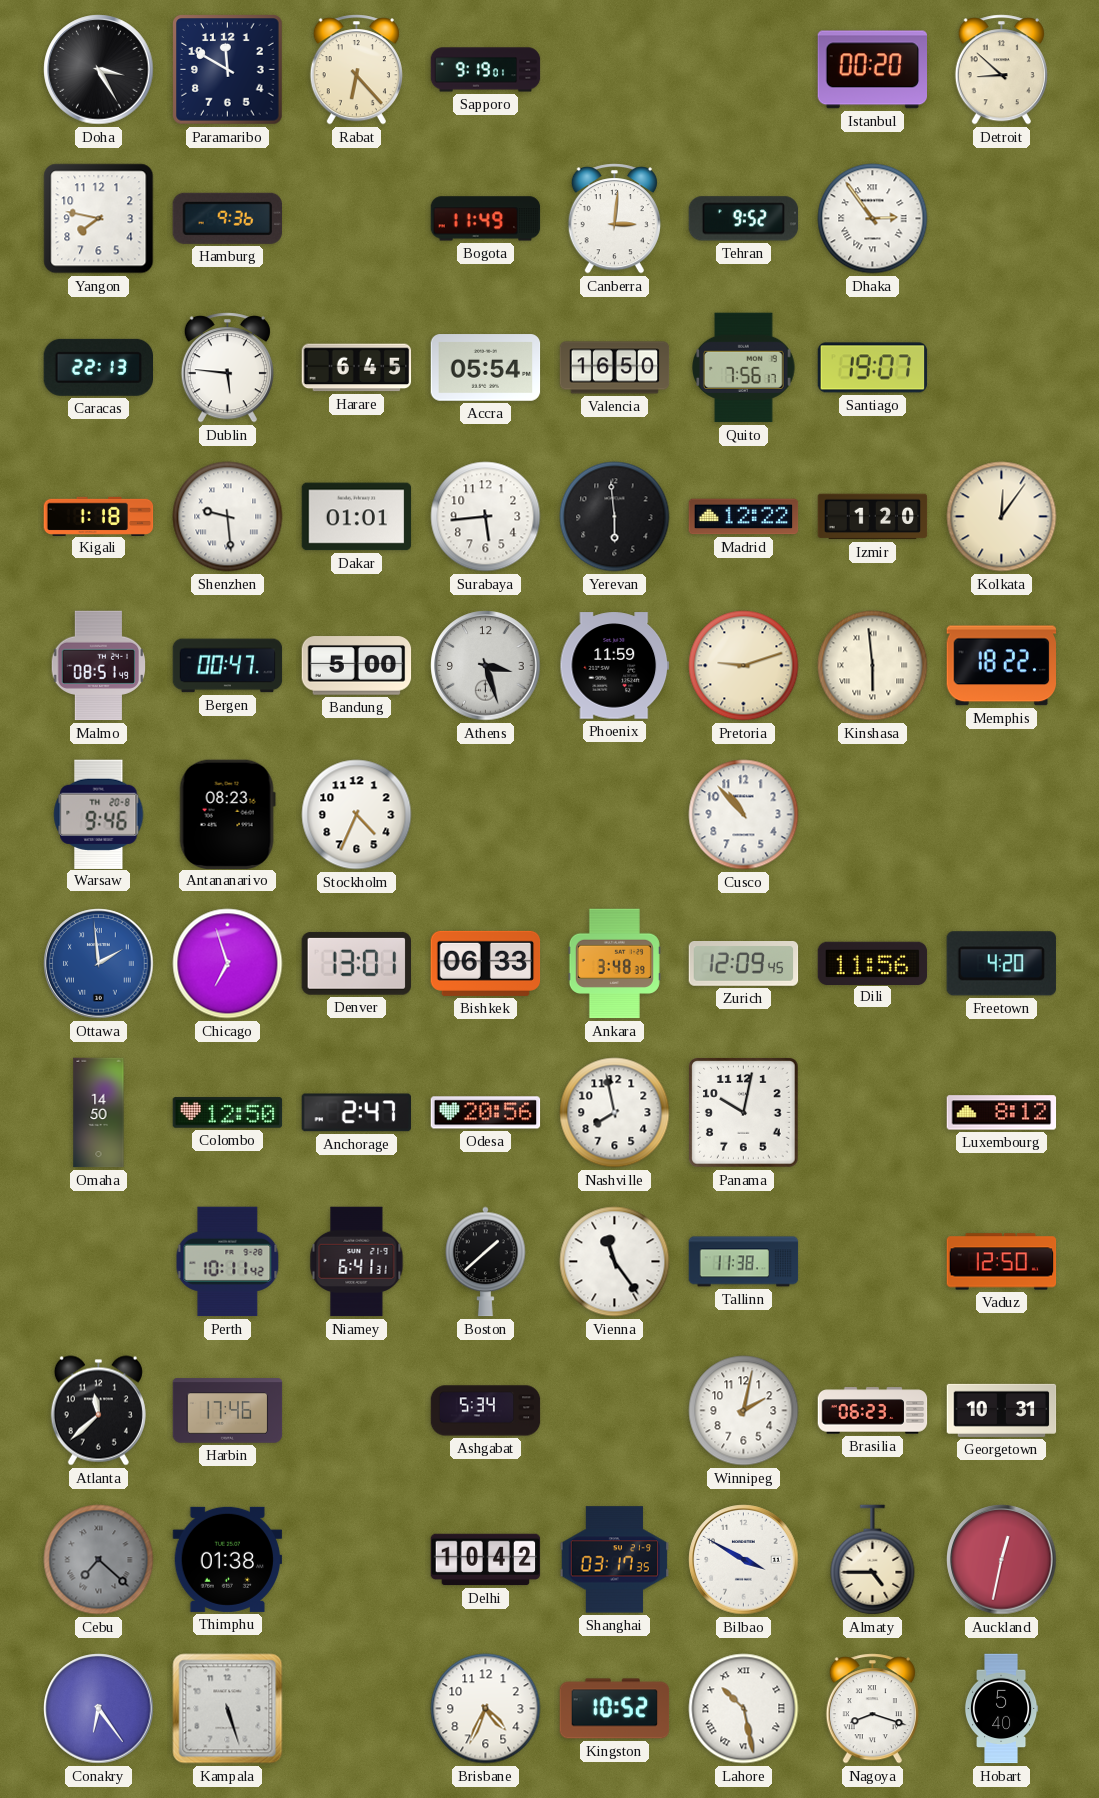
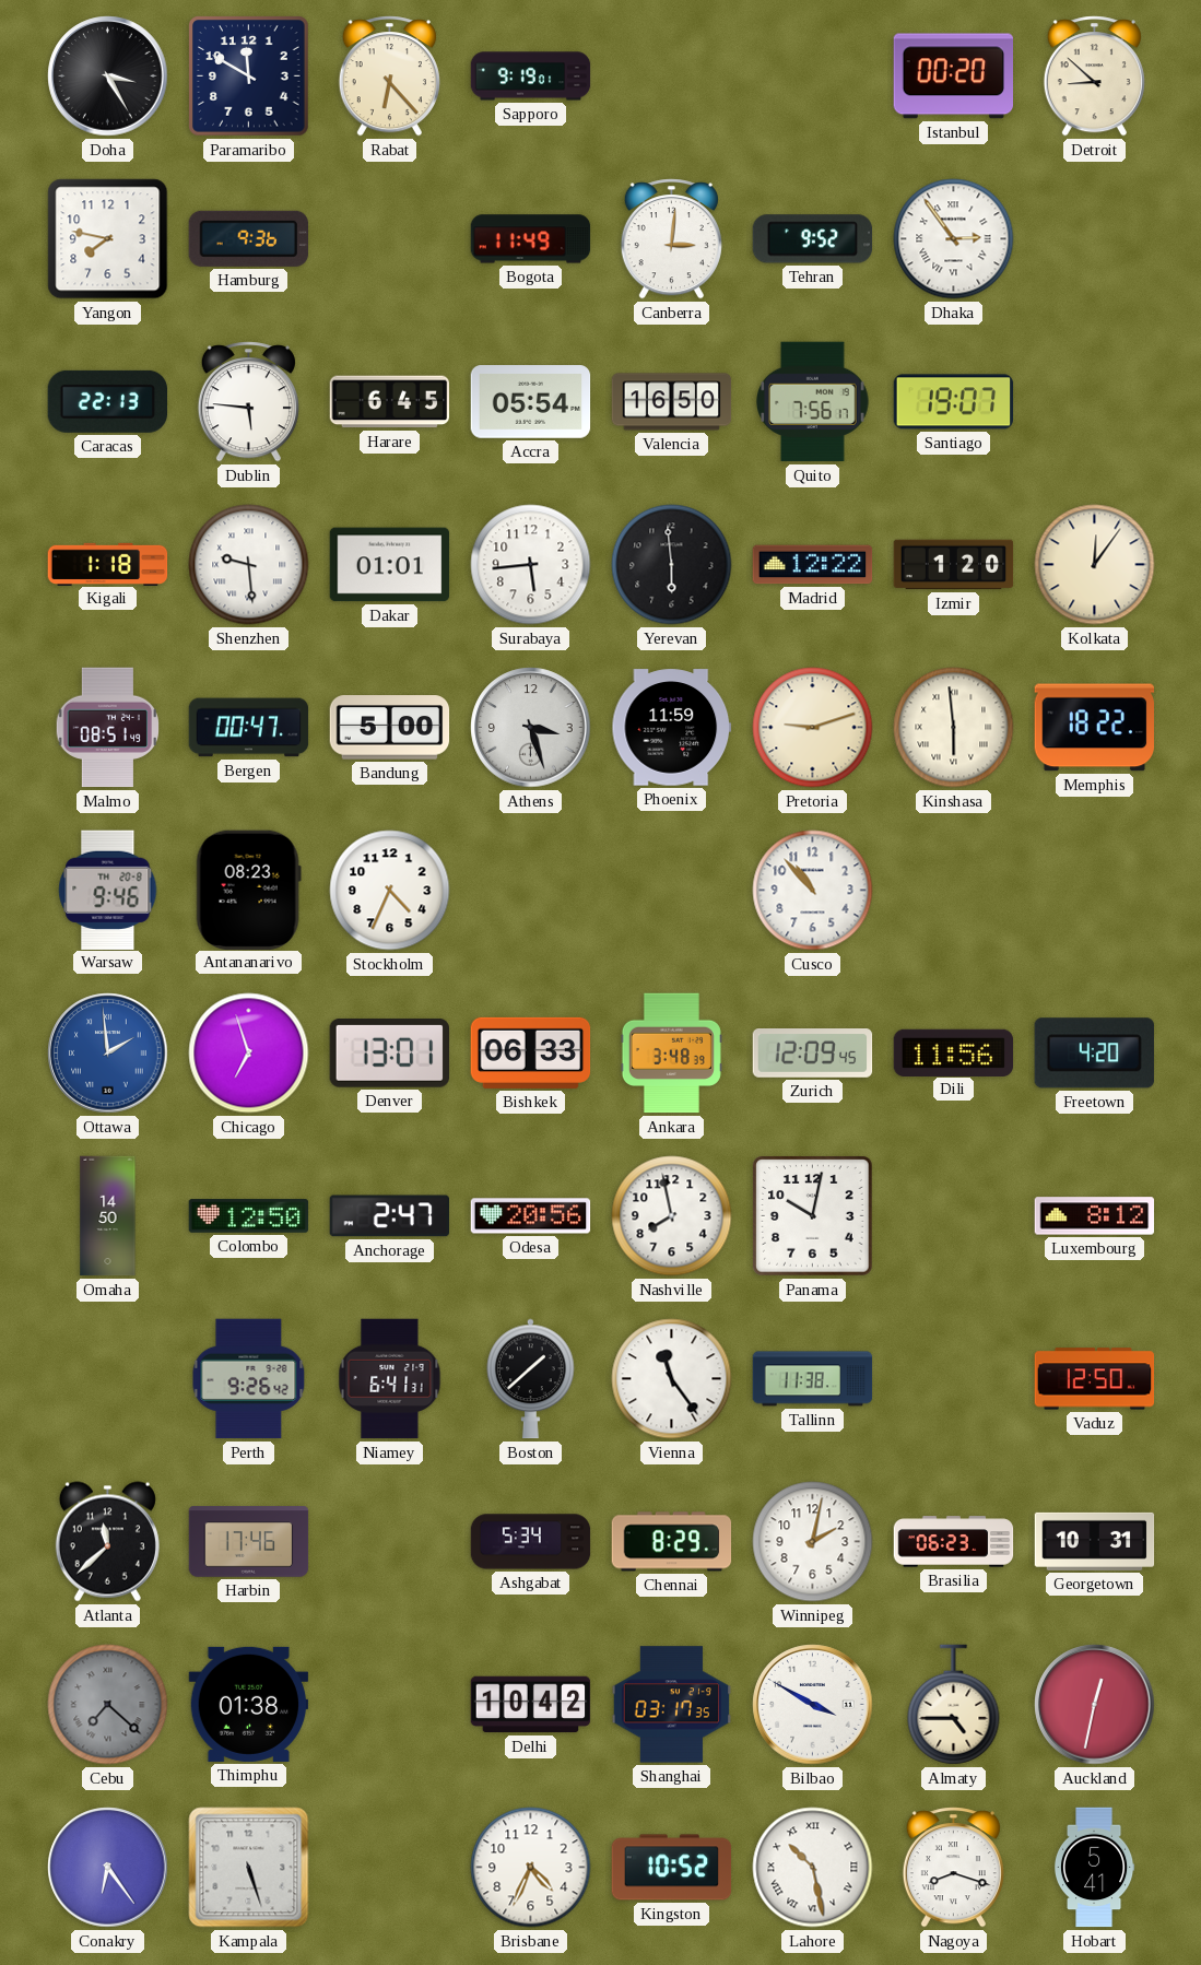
Perth: 10:11 -> 9:26
Chennai: none -> 8:29
Hobart: 5:40 -> 5:41
